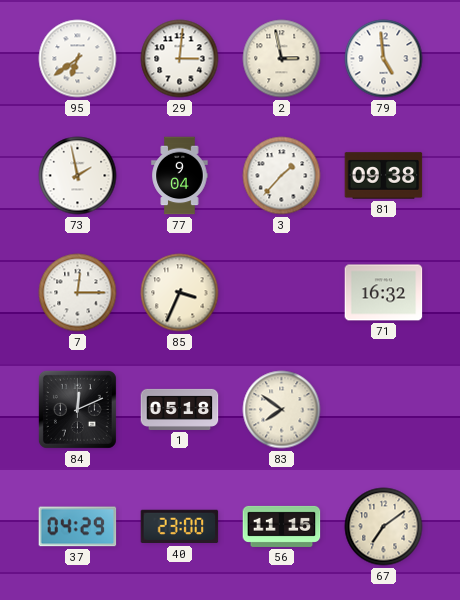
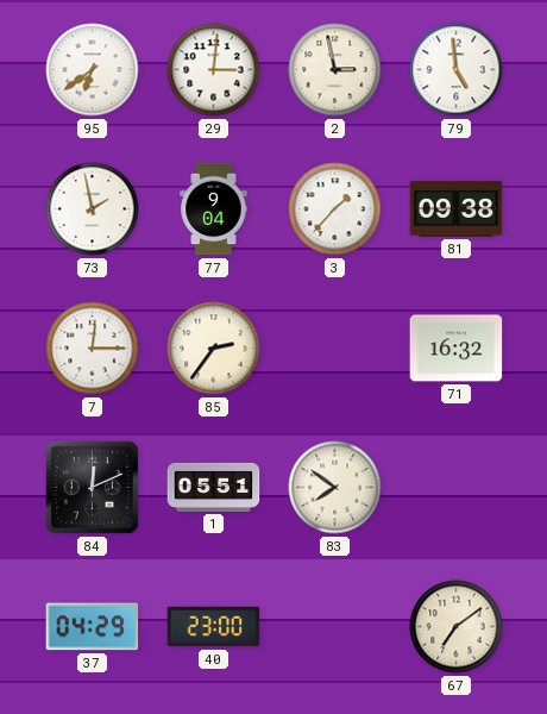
85: 3:34 -> 2:36
1: 05:18 -> 05:51
56: 11:15 -> none
